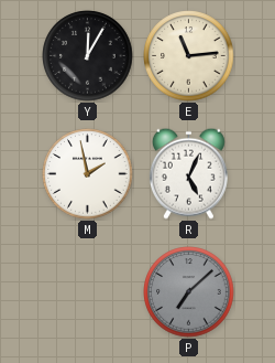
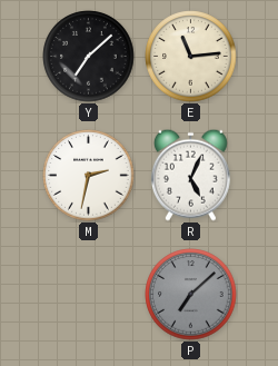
Y: 12:05 -> 7:08
M: 1:58 -> 2:32
